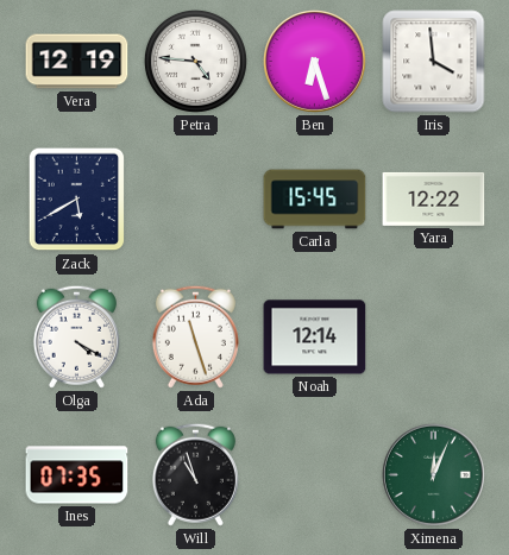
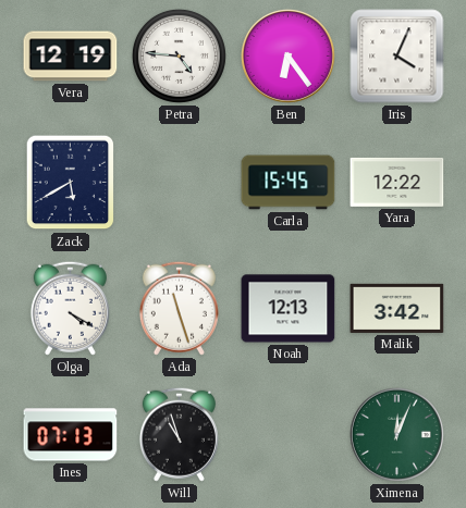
Ben: 6:27 -> 6:24
Iris: 3:59 -> 4:04
Noah: 12:14 -> 12:13
Malik: none -> 3:42
Ines: 07:35 -> 07:13
